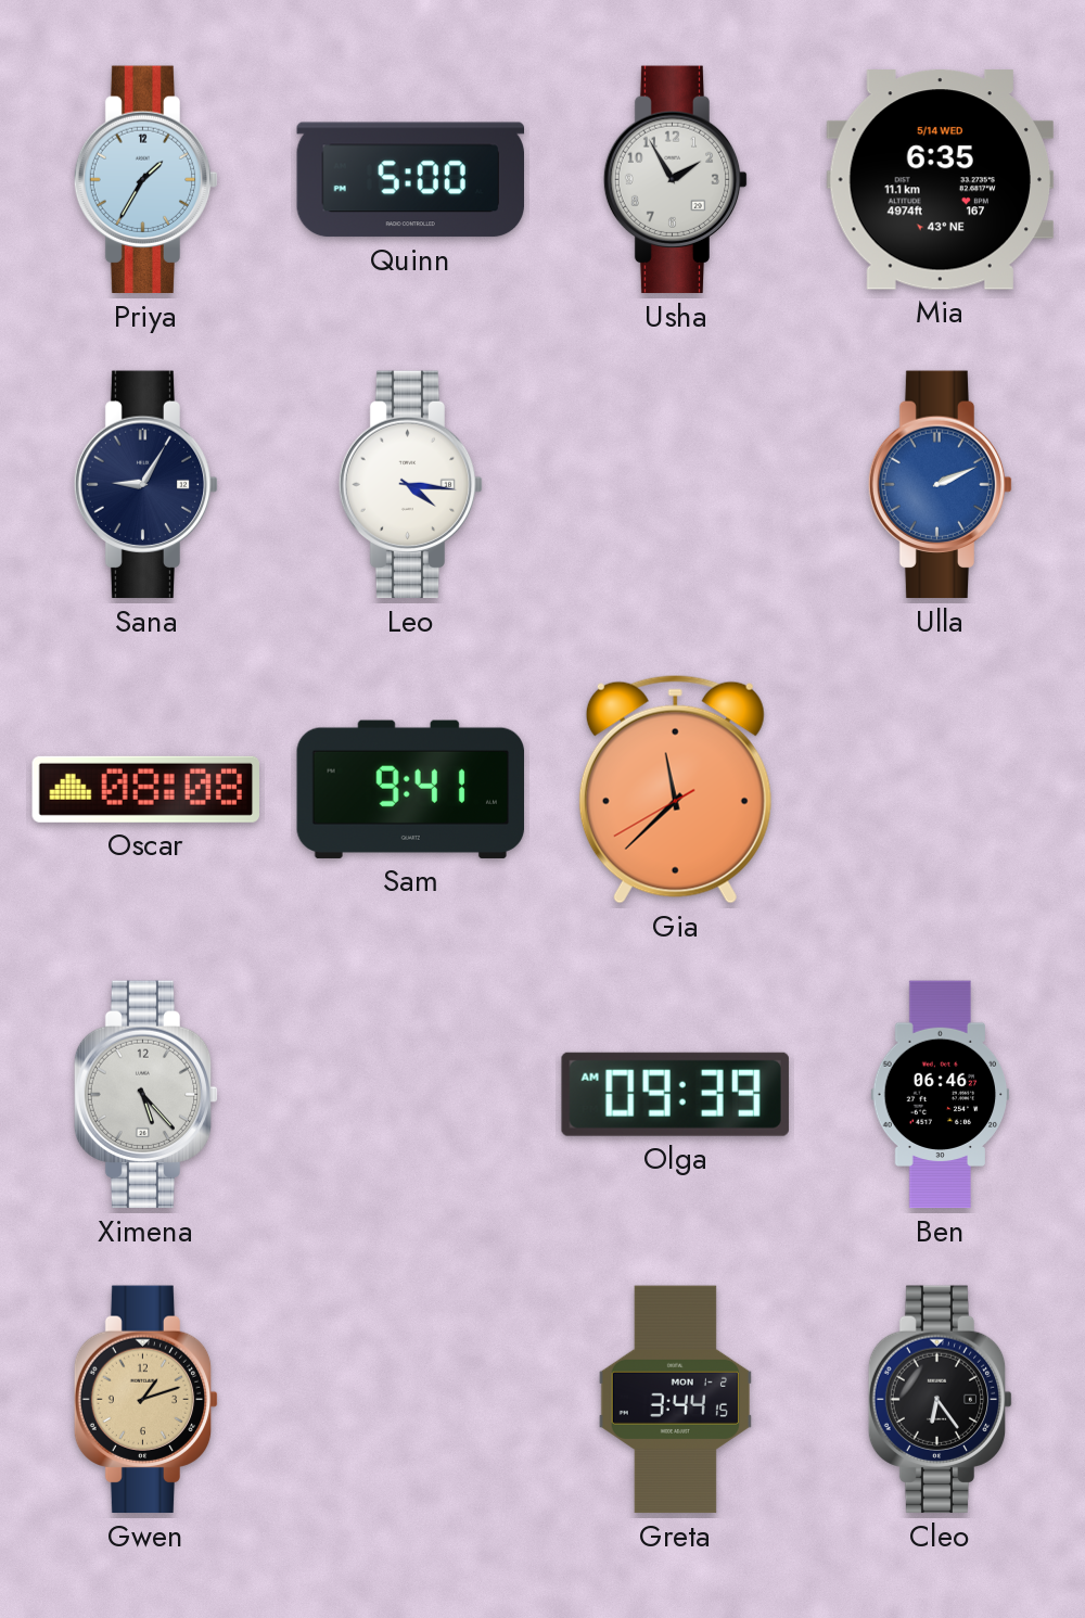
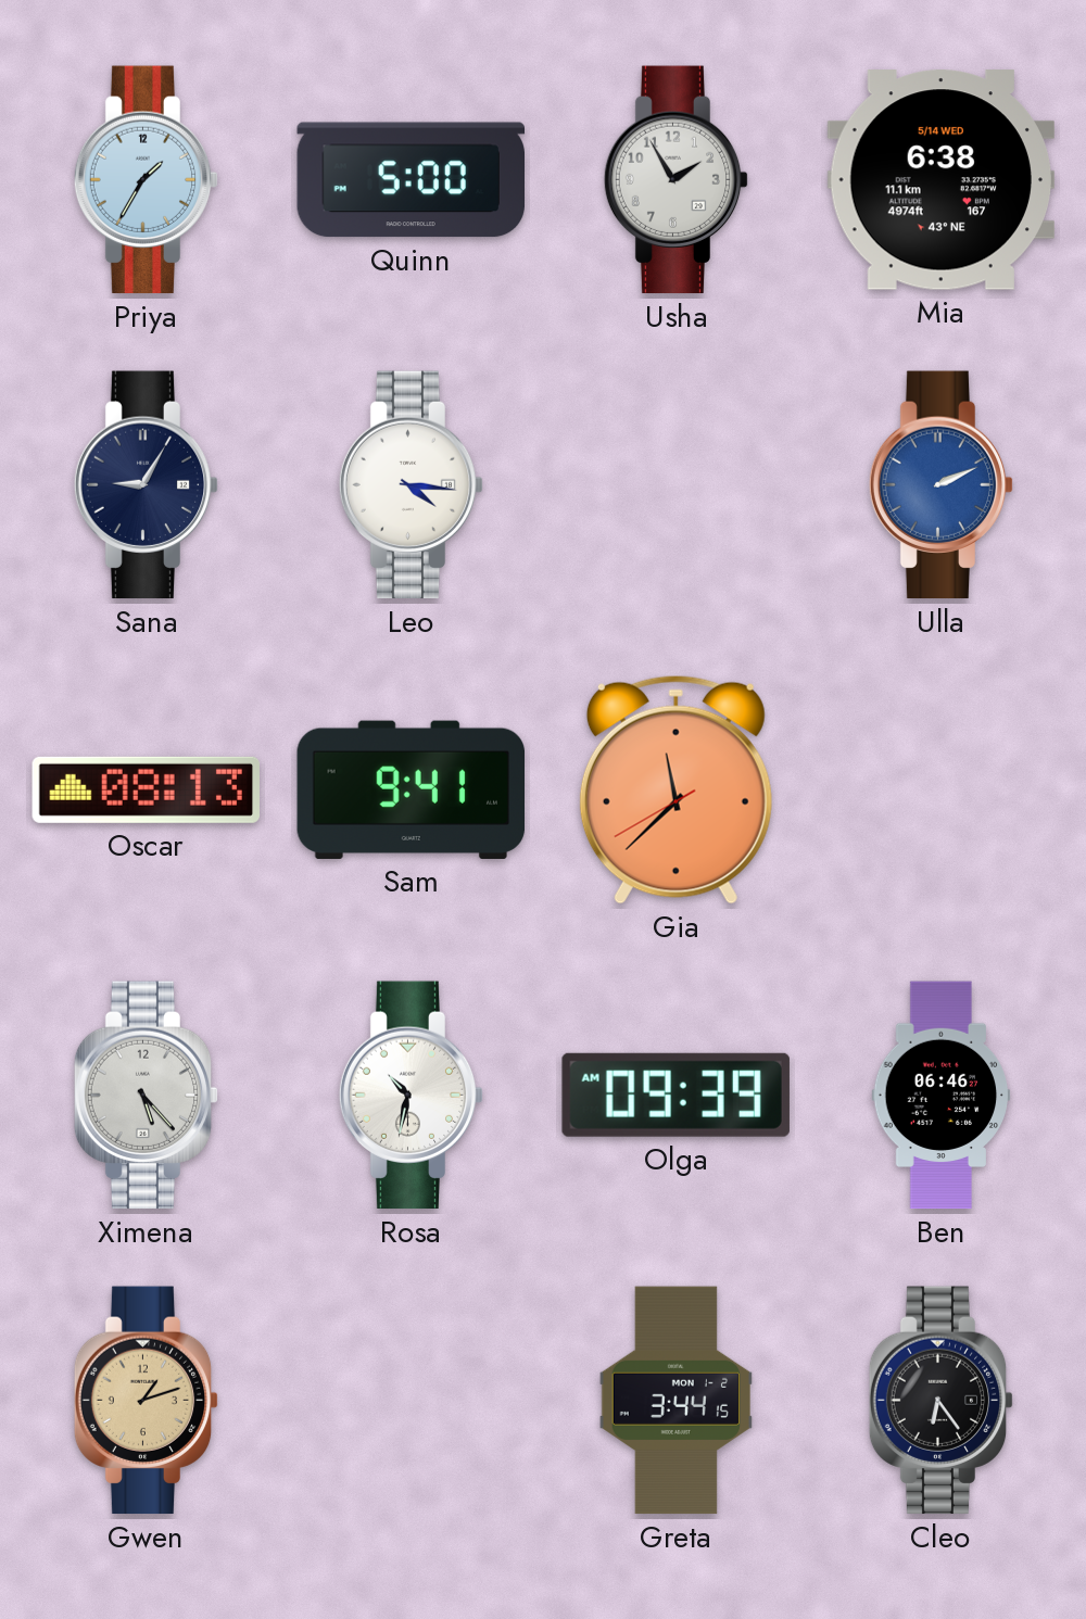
Mia: 6:35 -> 6:38
Oscar: 08:08 -> 08:13
Rosa: none -> 10:32
